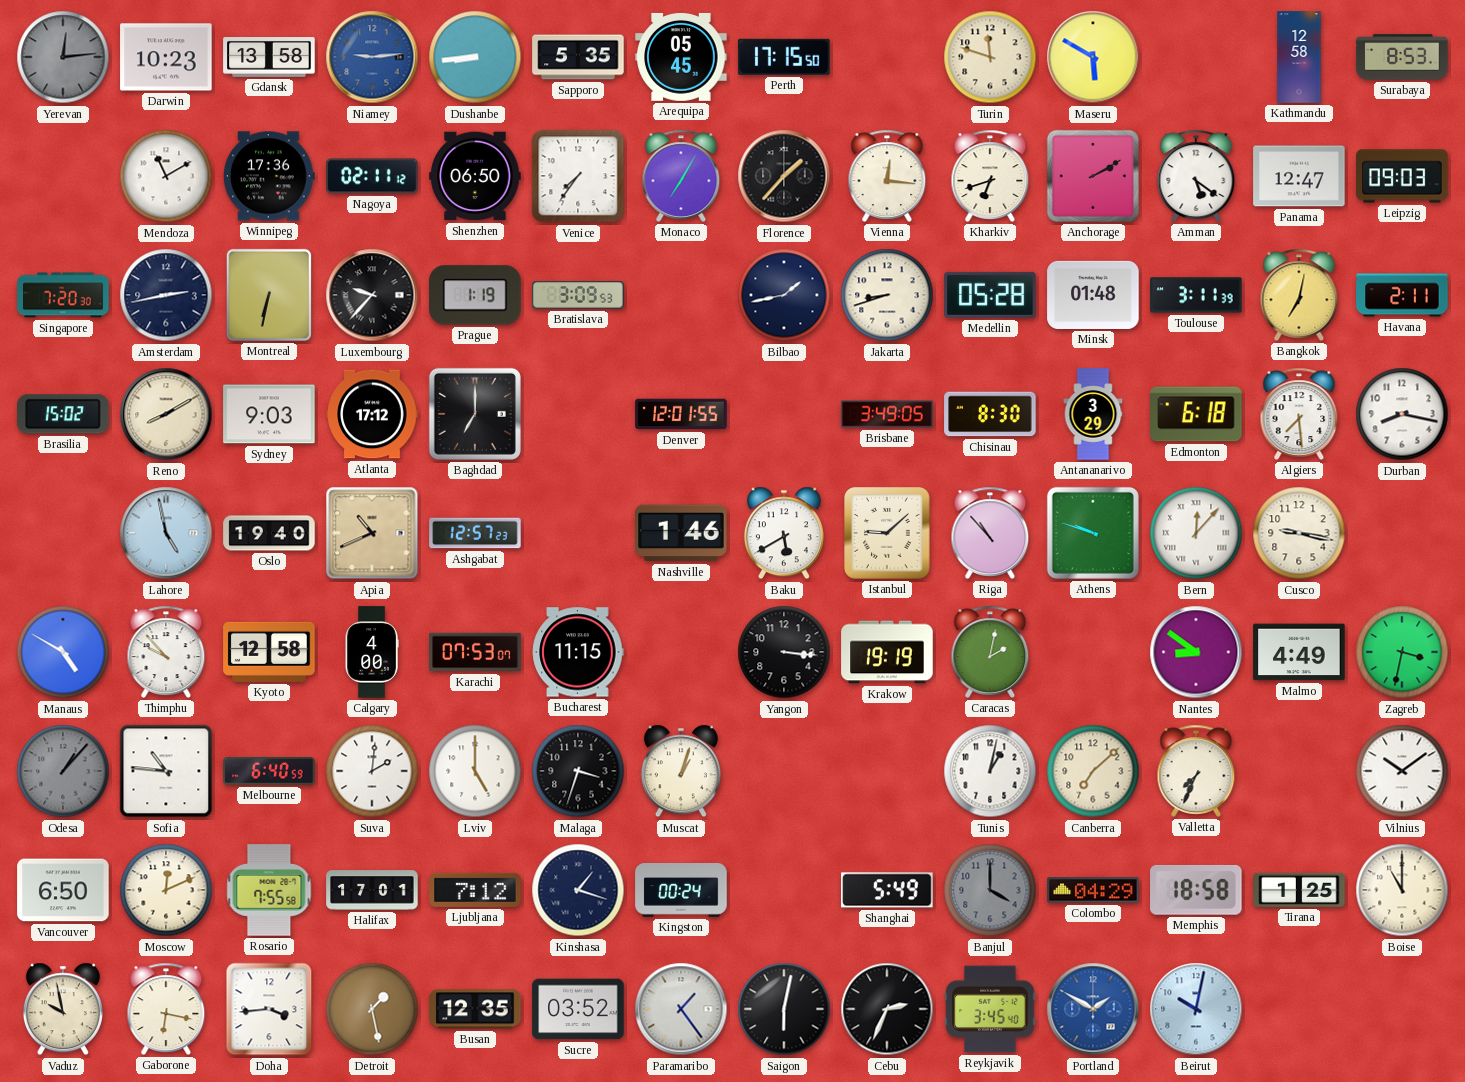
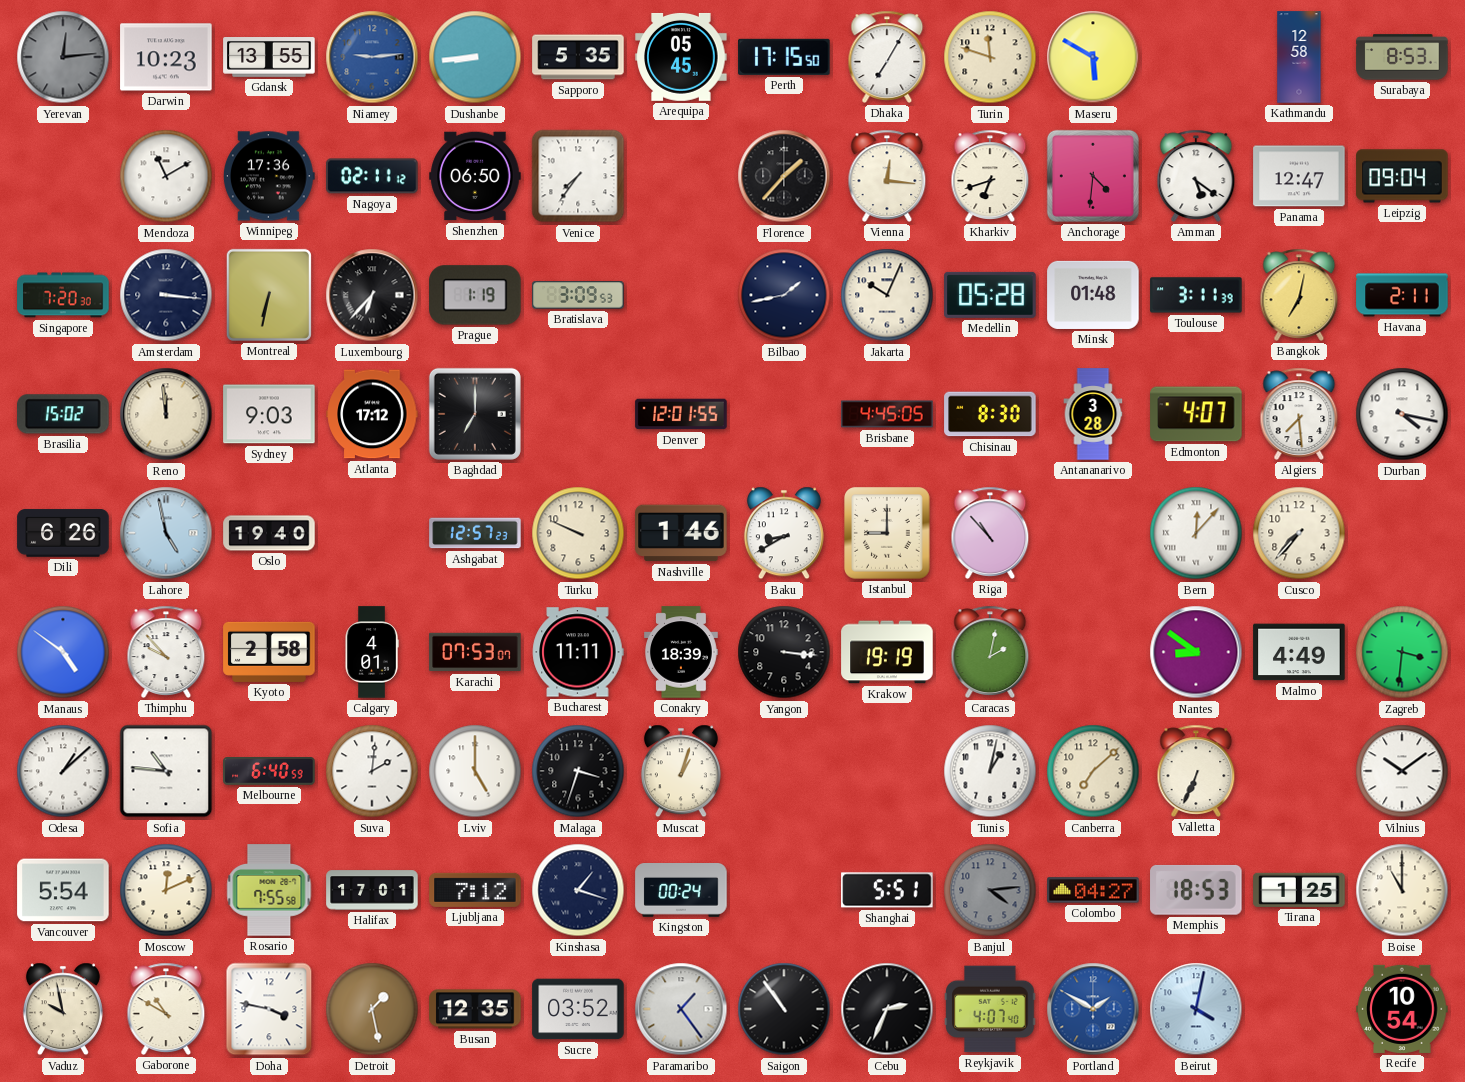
Gdansk: 13:58 -> 13:55
Dhaka: none -> 7:05
Monaco: 7:05 -> none
Anchorage: 2:10 -> 4:31
Leipzig: 09:03 -> 09:04
Amsterdam: 2:43 -> 3:16
Luxembourg: 9:37 -> 6:37
Jakarta: 8:42 -> 10:04
Reno: 8:10 -> 11:59
Brisbane: 3:49 -> 4:45
Antananarivo: 3:29 -> 3:28
Edmonton: 6:18 -> 4:07
Durban: 8:17 -> 4:17
Dili: none -> 6:26
Apia: 10:41 -> none
Turku: none -> 9:49
Baku: 5:40 -> 8:40
Istanbul: 9:08 -> 9:00
Athens: 9:48 -> none
Cusco: 9:17 -> 7:37
Manaus: 4:50 -> 4:51
Kyoto: 12:58 -> 2:58
Calgary: 4:00 -> 4:01
Bucharest: 11:15 -> 11:11
Conakry: none -> 18:39
Zagreb: 3:32 -> 3:31
Odesa: 1:07 -> 1:08
Odesa dial: grey -> white
Valletta: 7:34 -> 6:34
Vancouver: 6:50 -> 5:54
Shanghai: 5:49 -> 5:51
Banjul: 4:00 -> 4:14
Colombo: 04:29 -> 04:27
Memphis: 18:58 -> 18:53
Gaborone: 6:17 -> 10:50
Doha: 3:44 -> 3:47
Saigon: 6:02 -> 10:54
Reykjavik: 3:45 -> 4:07
Beirut: 10:02 -> 4:02
Recife: none -> 10:54
